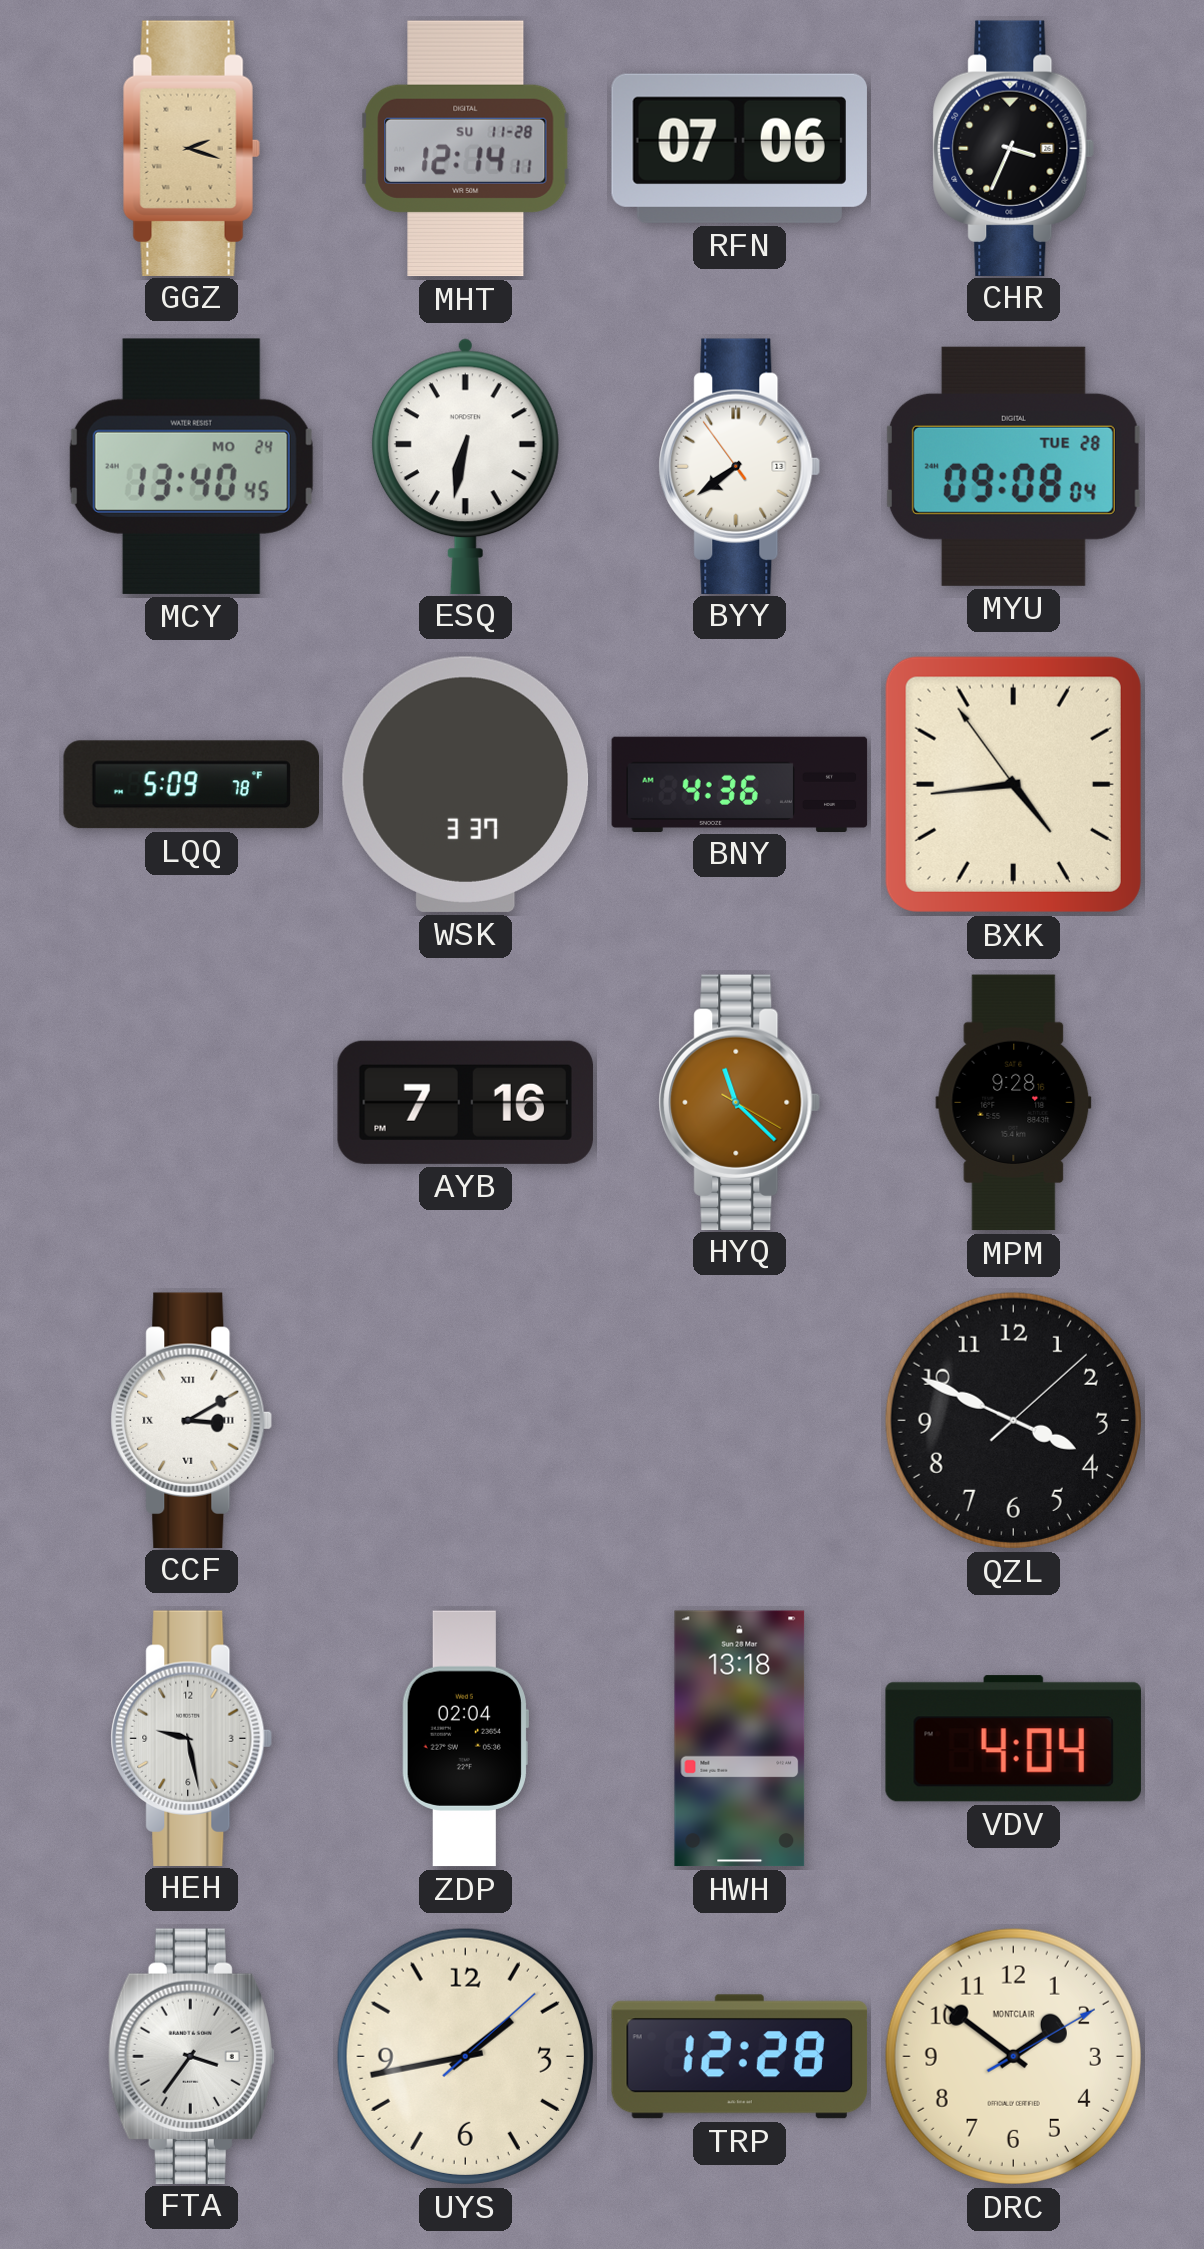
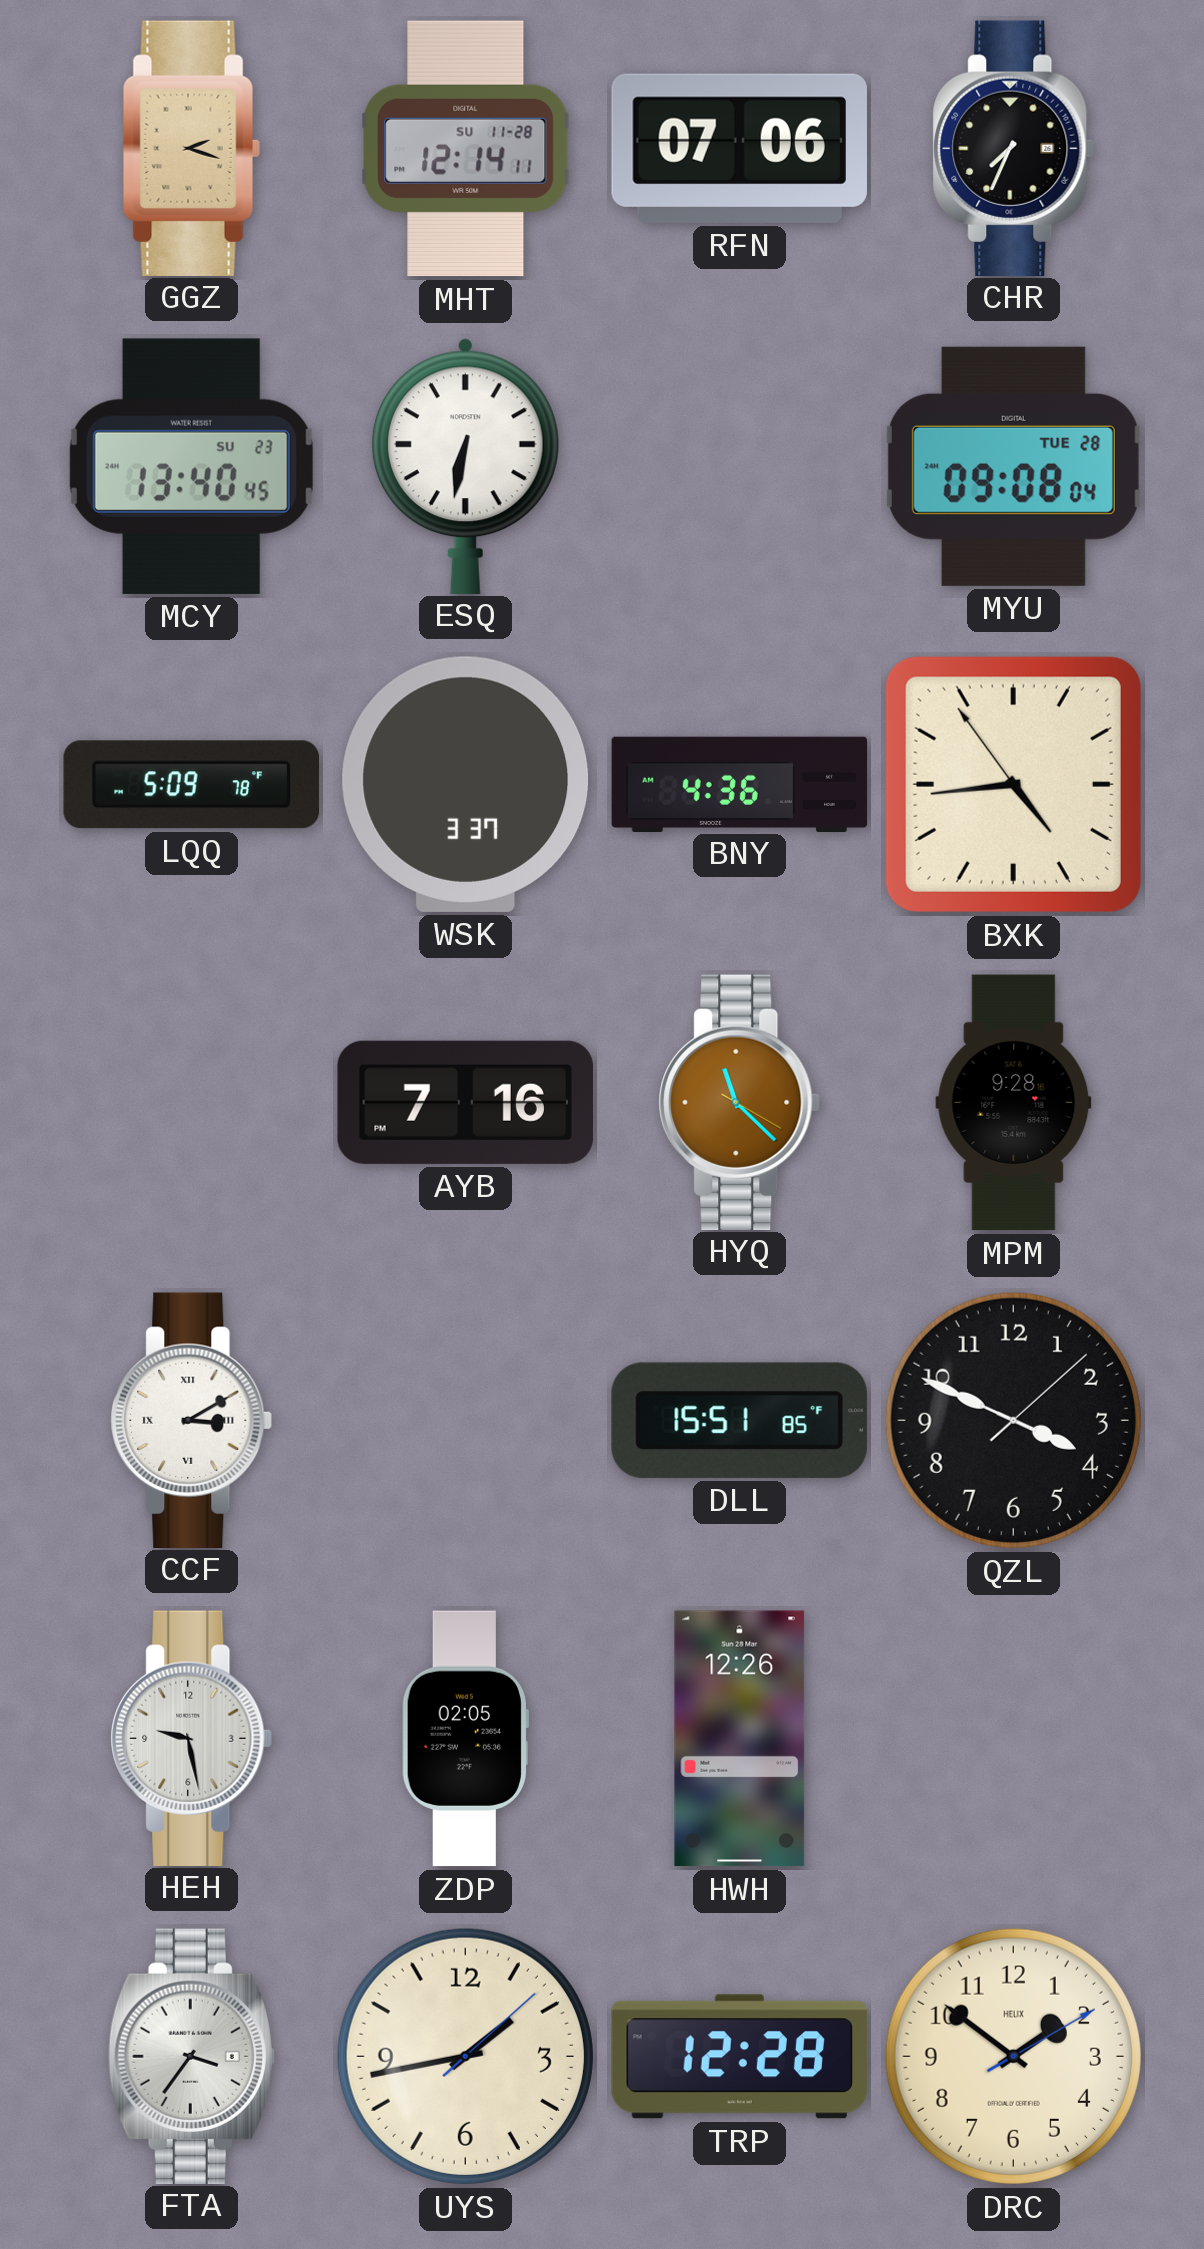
CHR: 3:34 -> 7:34
MCY date: MO 24 -> SU 23
BYY: 7:38 -> none
DLL: none -> 15:51
ZDP: 02:04 -> 02:05
HWH: 13:18 -> 12:26
VDV: 4:04 -> none
DRC brand: MONTCLAIR -> HELIX
